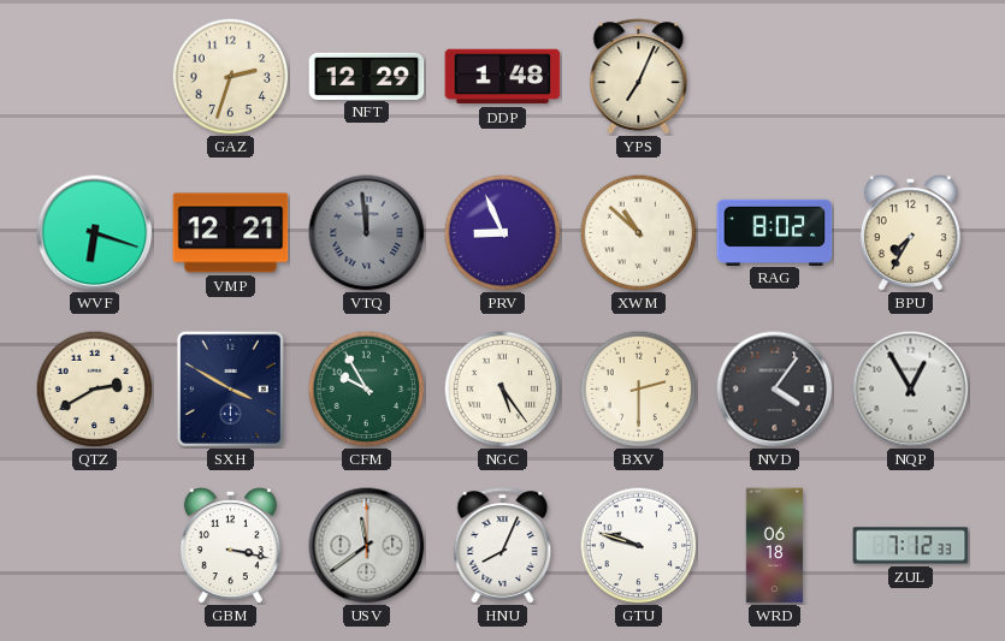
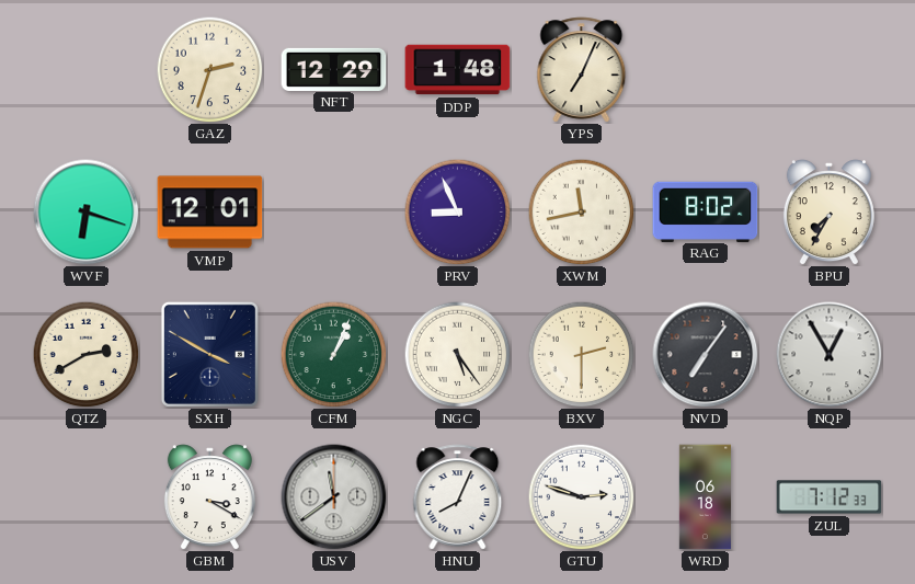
VMP: 12:21 -> 12:01
VTQ: 11:59 -> none
XWM: 10:52 -> 11:43
CFM: 9:55 -> 1:04
NVD: 4:06 -> 7:06
GBM: 3:17 -> 3:20
GTU: 9:48 -> 2:48
